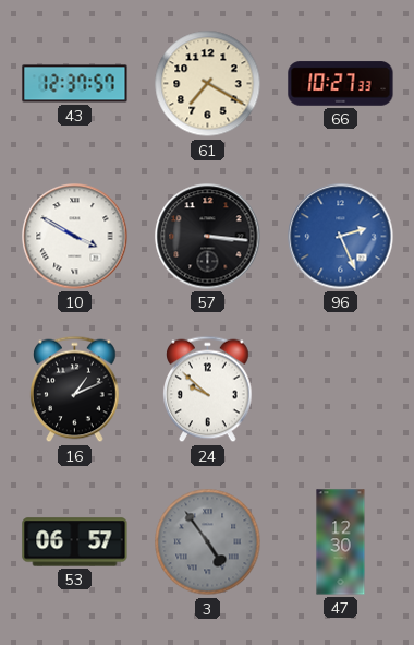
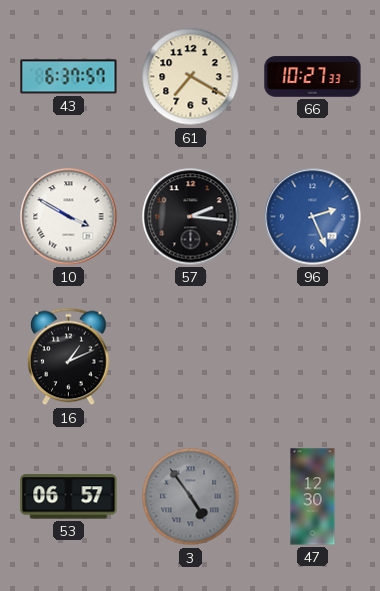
43: 12:37 -> 6:37
57: 3:16 -> 2:16
24: 9:52 -> none
